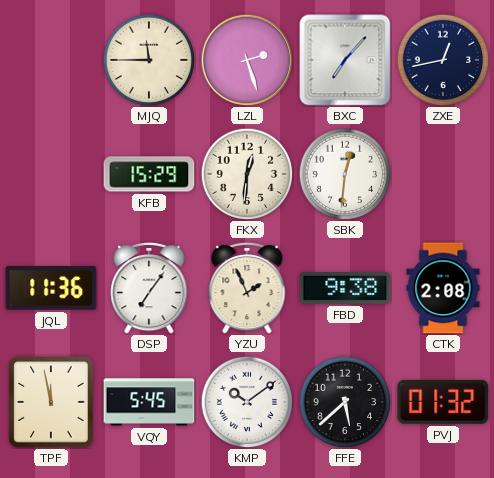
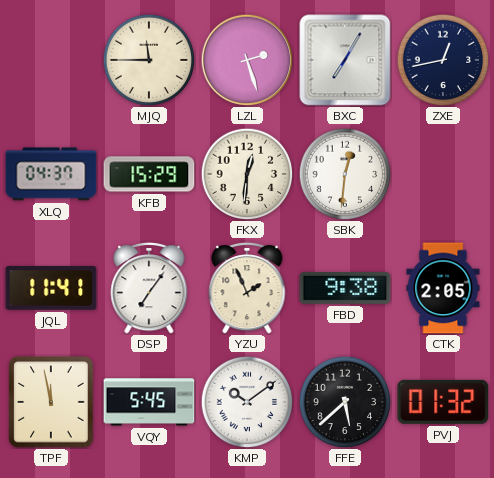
BXC: 7:07 -> 7:05
XLQ: none -> 04:37
JQL: 11:36 -> 11:41
CTK: 2:08 -> 2:05
